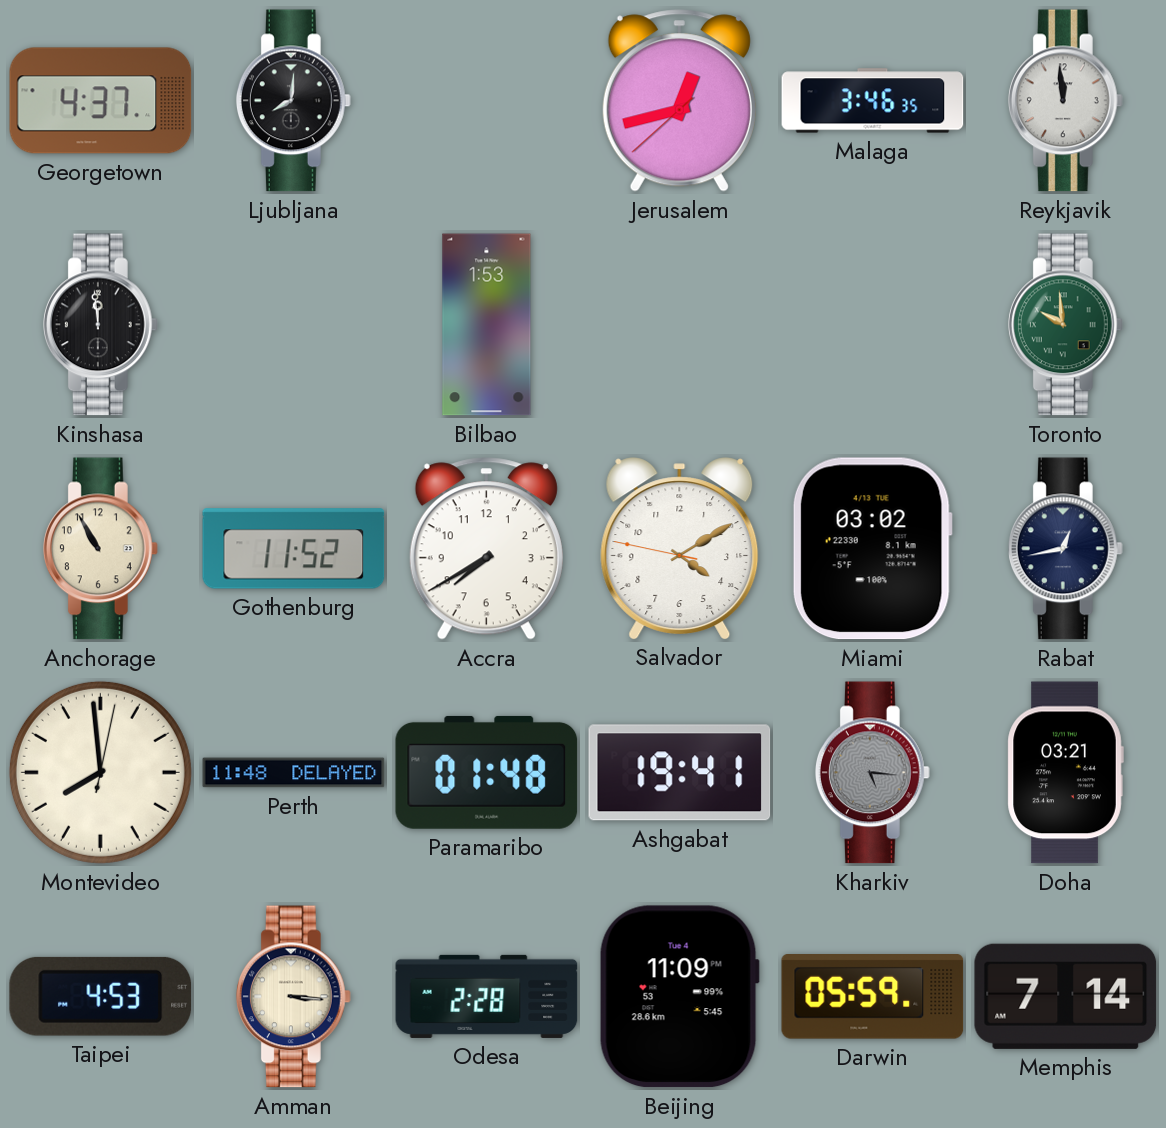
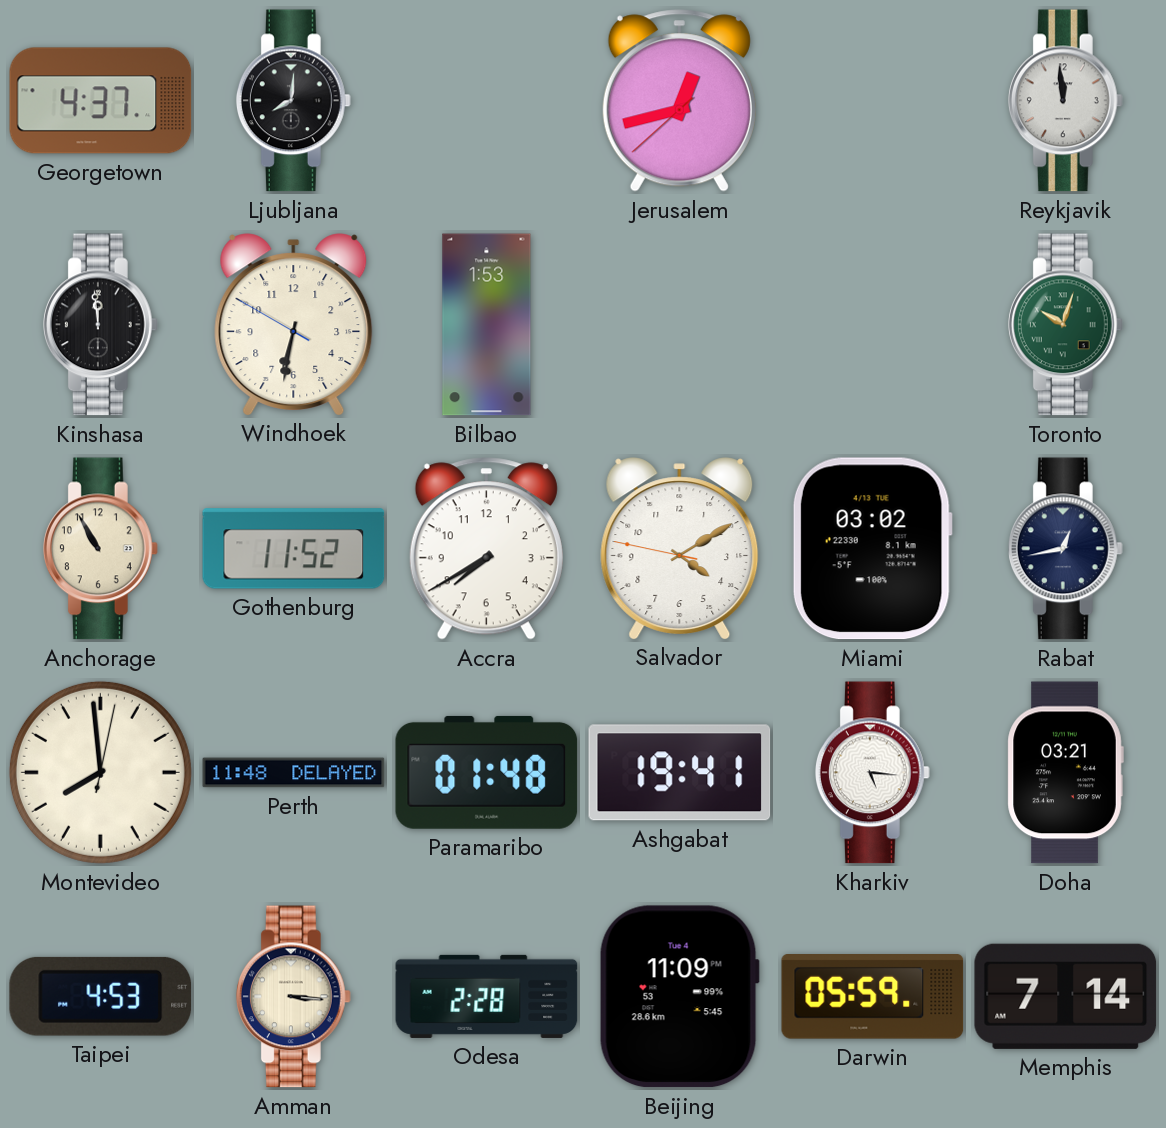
Malaga: 3:46 -> none
Windhoek: none -> 6:31
Toronto: 9:59 -> 10:03
Kharkiv dial: grey -> white
